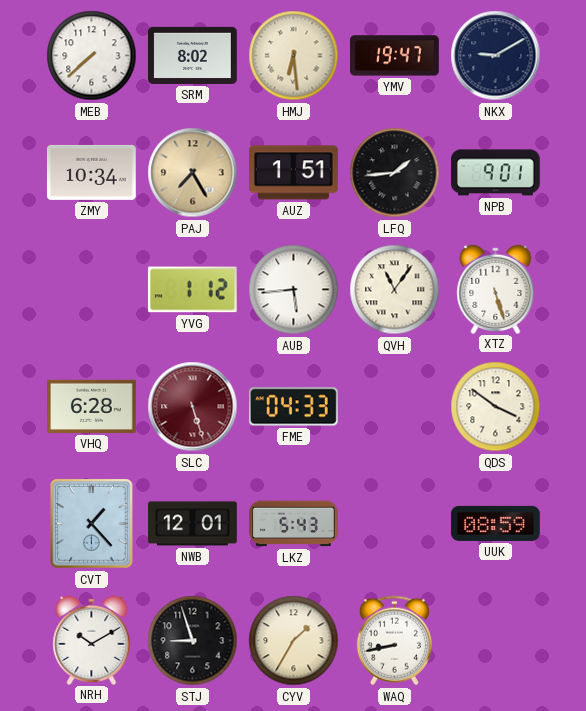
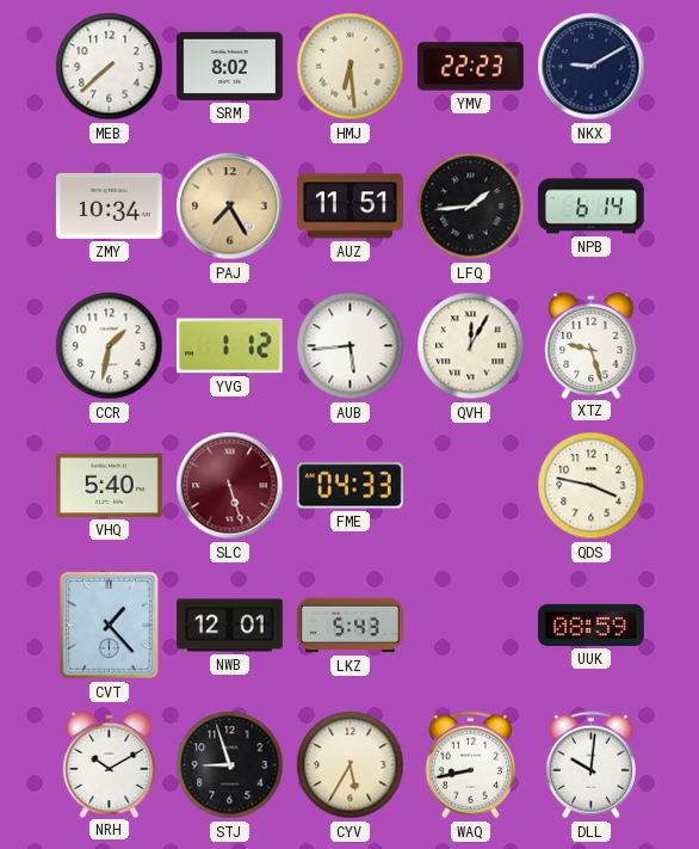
YMV: 19:47 -> 22:23
AUZ: 1:51 -> 11:51
NPB: 9:01 -> 6:14
CCR: none -> 1:32
QVH: 11:06 -> 12:05
XTZ: 5:27 -> 9:27
VHQ: 6:28 -> 5:40
QDS: 3:51 -> 3:47
CYV: 1:35 -> 5:35
DLL: none -> 10:01
